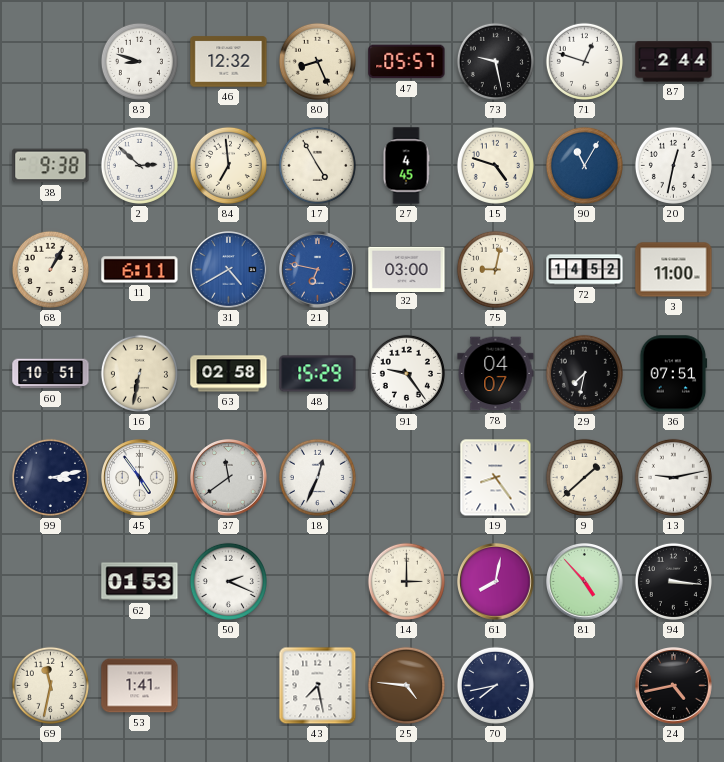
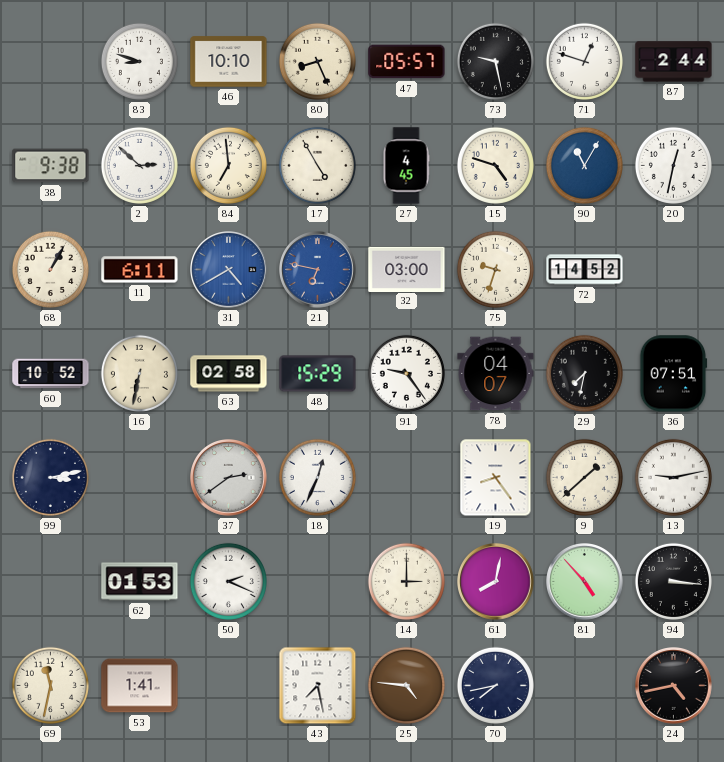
46: 12:32 -> 10:10
75: 9:02 -> 9:33
3: 11:00 -> none
60: 10:51 -> 10:52
45: 4:54 -> none
37: 11:39 -> 2:39
